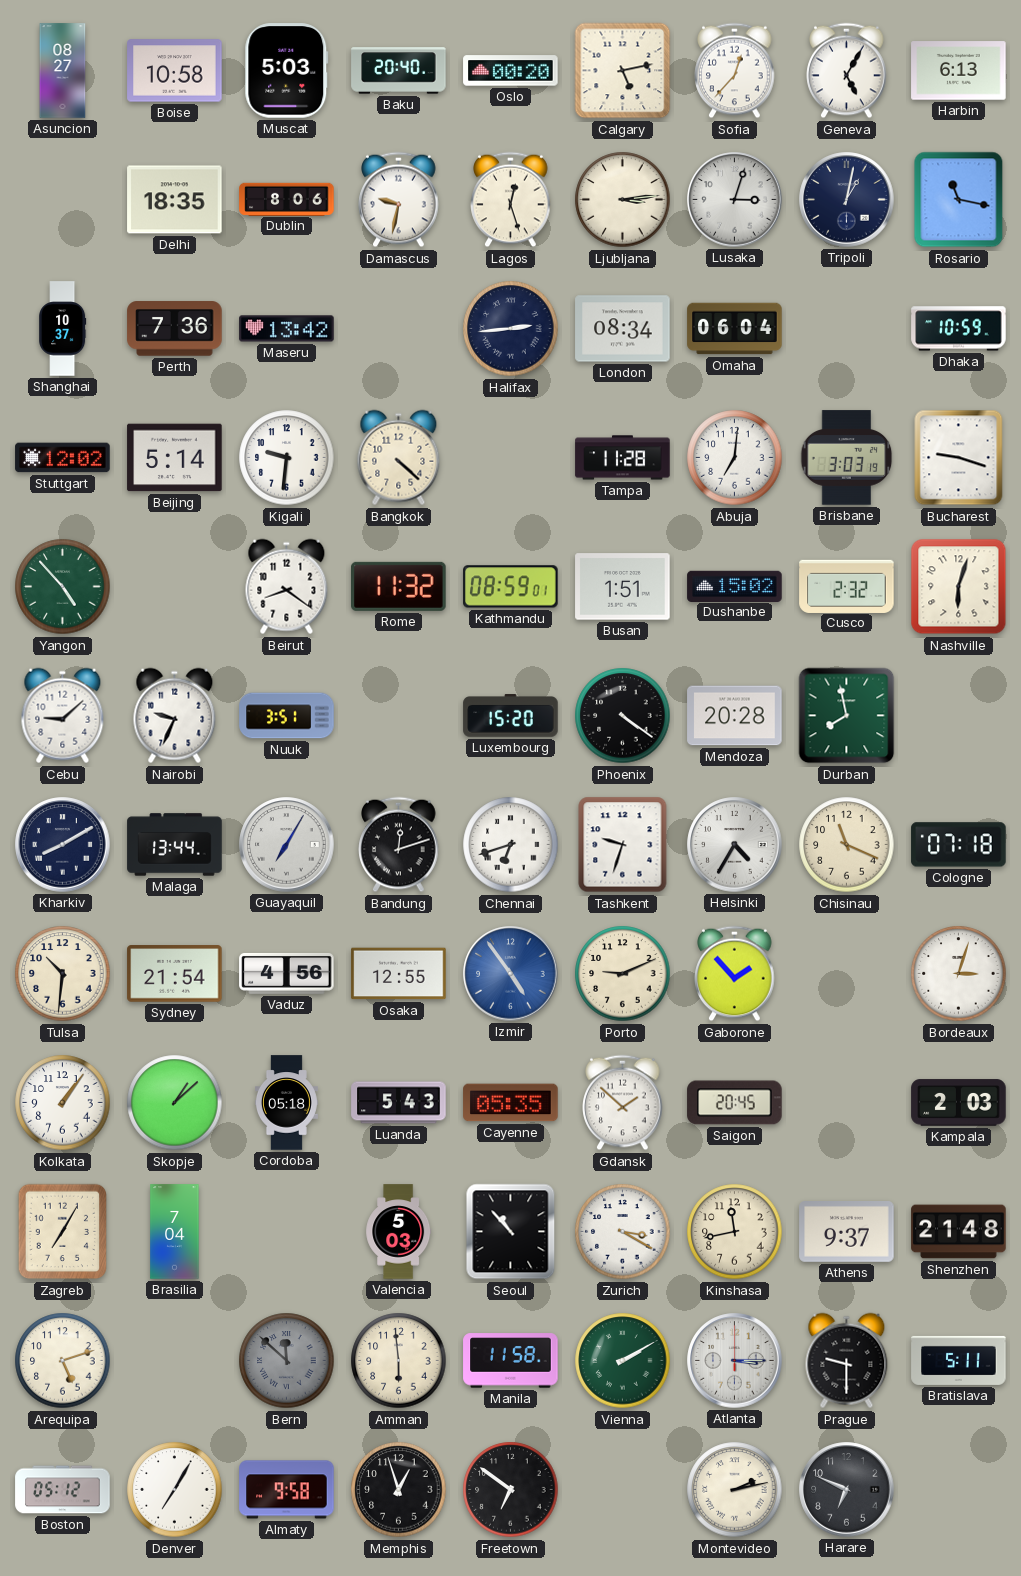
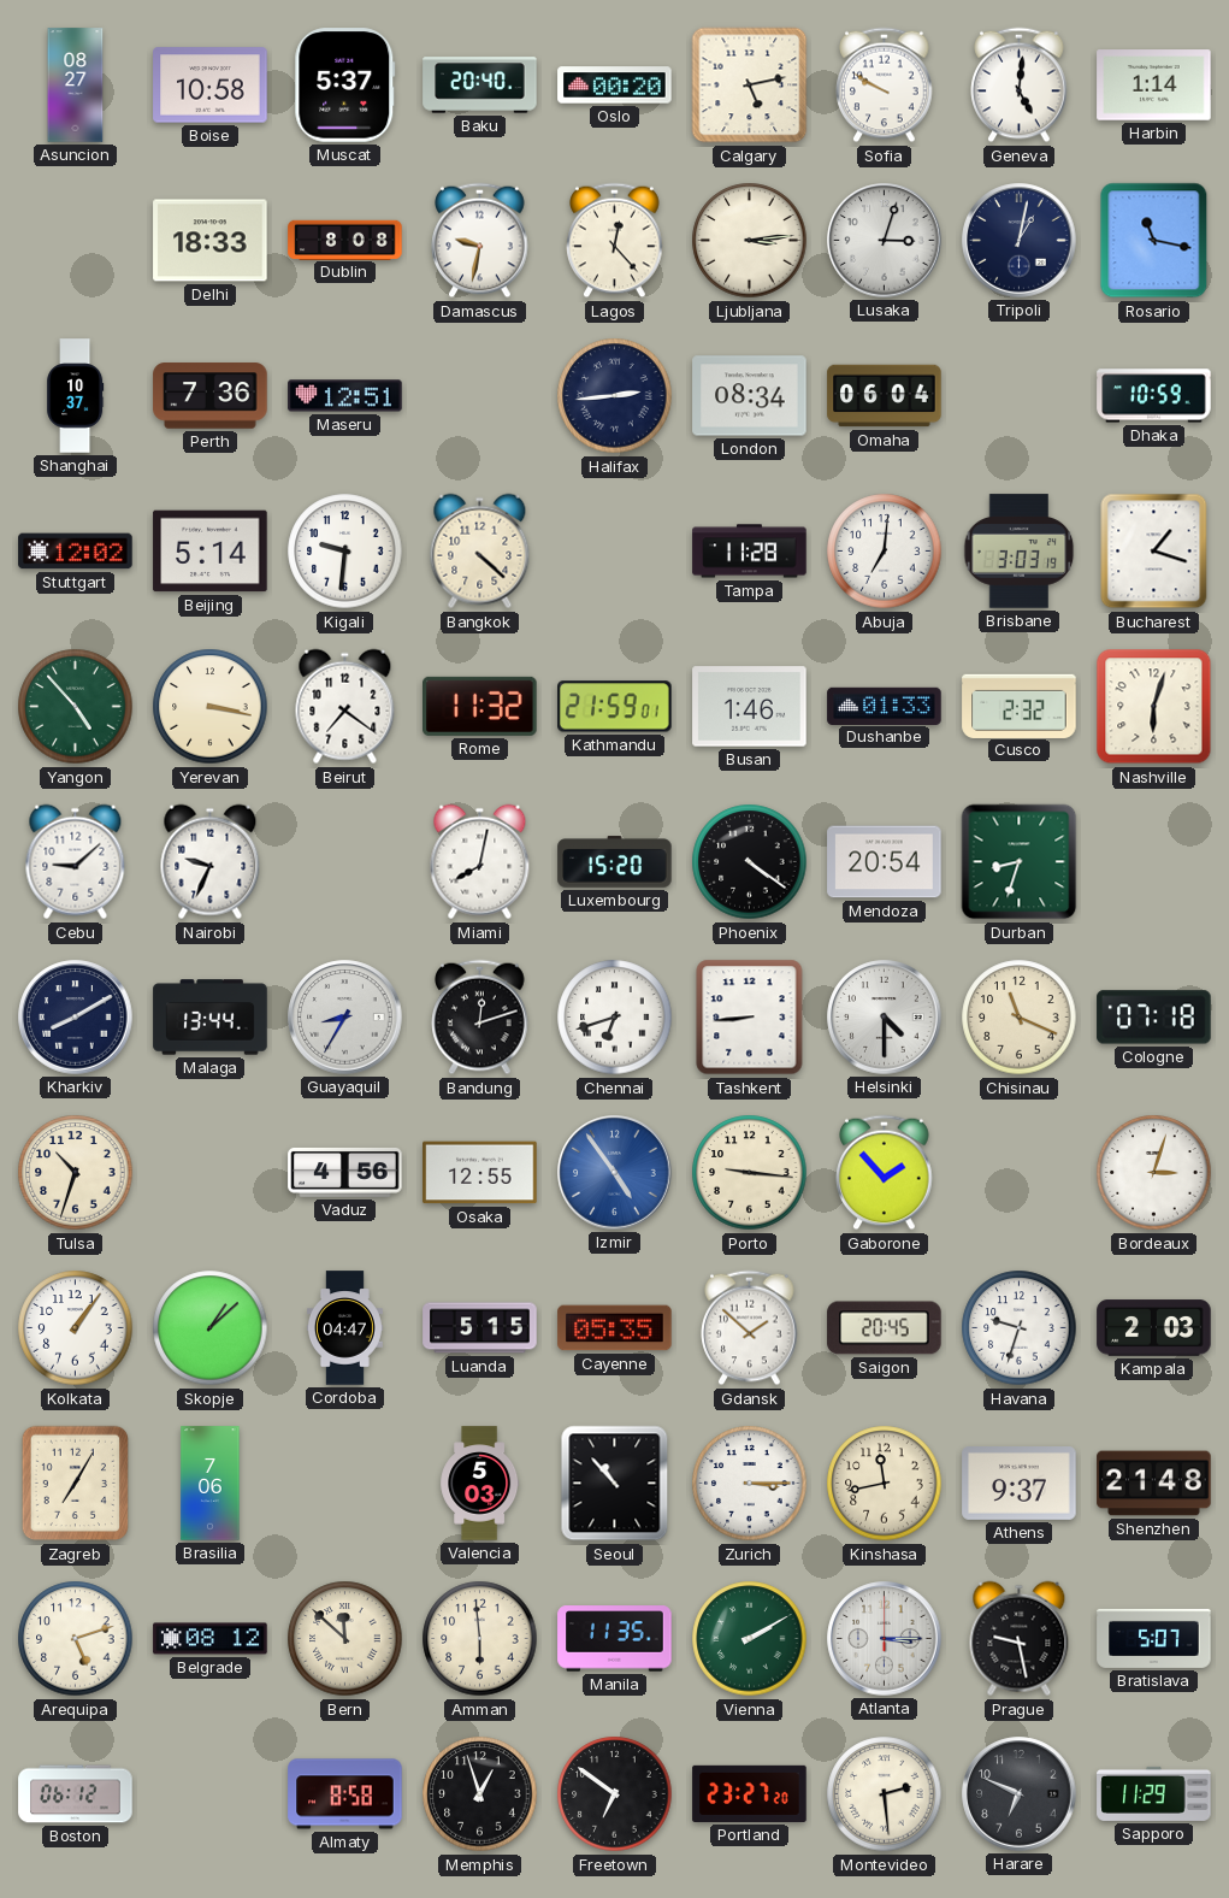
Muscat: 5:03 -> 5:37
Sofia: 12:37 -> 9:50
Geneva: 5:05 -> 5:01
Harbin: 6:13 -> 1:14
Delhi: 18:35 -> 18:33
Dublin: 8:06 -> 8:08
Lagos: 12:27 -> 12:23
Maseru: 13:42 -> 12:51
Bucharest: 9:18 -> 1:18
Yerevan: none -> 3:17
Beirut: 8:21 -> 7:21
Kathmandu: 08:59 -> 21:59
Busan: 1:51 -> 1:46
Dushanbe: 15:02 -> 01:33
Nuuk: 3:51 -> none
Miami: none -> 8:02
Mendoza: 20:28 -> 20:54
Durban: 7:58 -> 8:33
Guayaquil: 7:05 -> 8:35
Tashkent: 9:33 -> 8:44
Helsinki: 4:35 -> 4:30
Tulsa: 10:31 -> 10:33
Sydney: 21:54 -> none
Porto: 9:11 -> 9:16
Cordoba: 05:18 -> 04:47
Luanda: 5:43 -> 5:15
Havana: none -> 9:33
Brasilia: 7:04 -> 7:06
Zurich: 3:20 -> 3:15
Belgrade: none -> 08:12
Bern dial: grey -> cream
Manila: 11:58 -> 11:35
Prague: 9:30 -> 9:28
Bratislava: 5:11 -> 5:07
Boston: 05:12 -> 06:12
Denver: 7:05 -> none
Almaty: 9:58 -> 8:58
Portland: none -> 23:27
Montevideo: 2:13 -> 2:29
Sapporo: none -> 11:29
